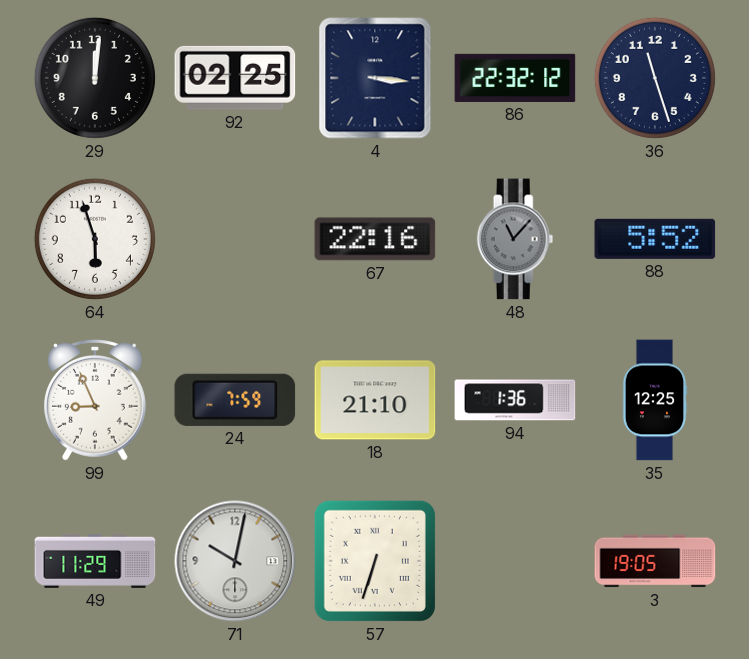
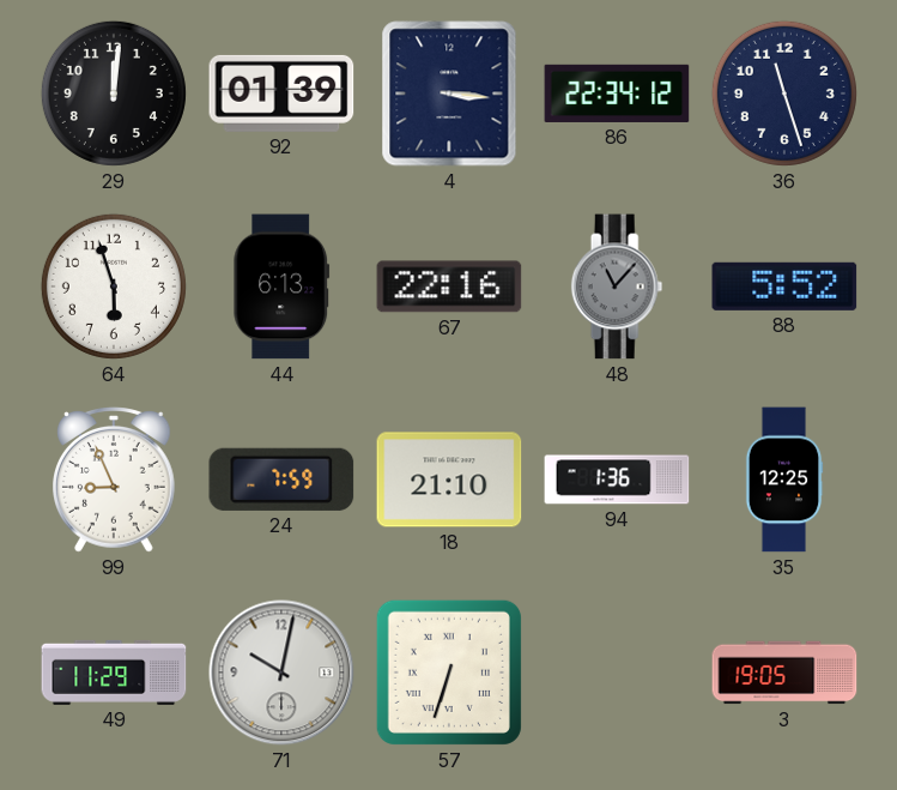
92: 02:25 -> 01:39
86: 22:32 -> 22:34
44: none -> 6:13
